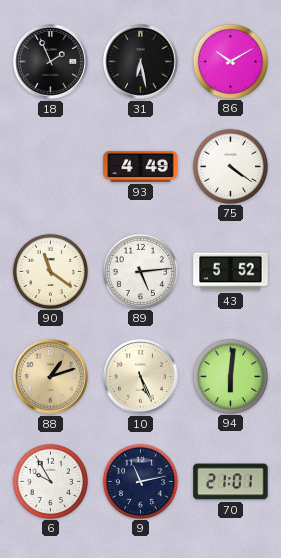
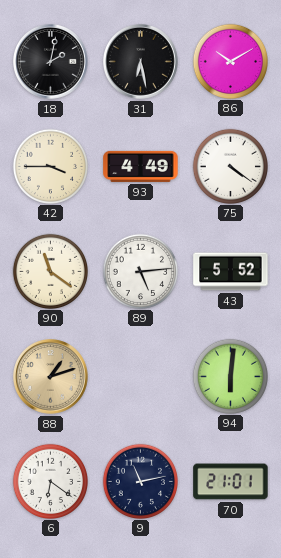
18: 1:56 -> 2:02
42: none -> 3:45
10: 5:26 -> none
6: 9:55 -> 6:21
